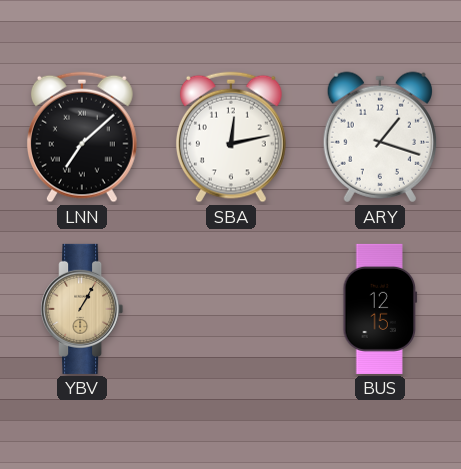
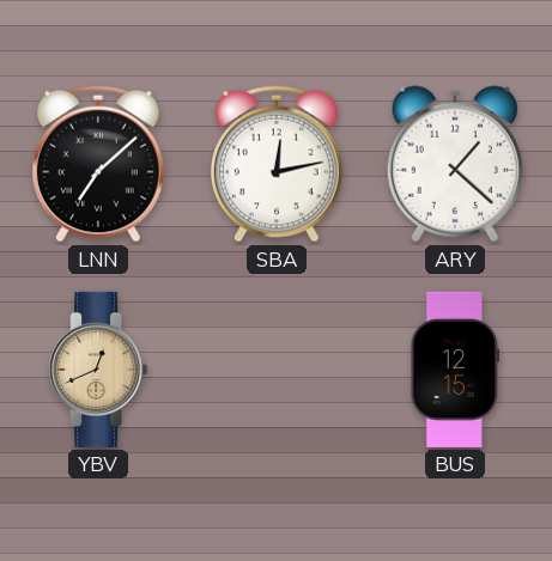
ARY: 1:18 -> 1:22
YBV: 1:05 -> 12:41
